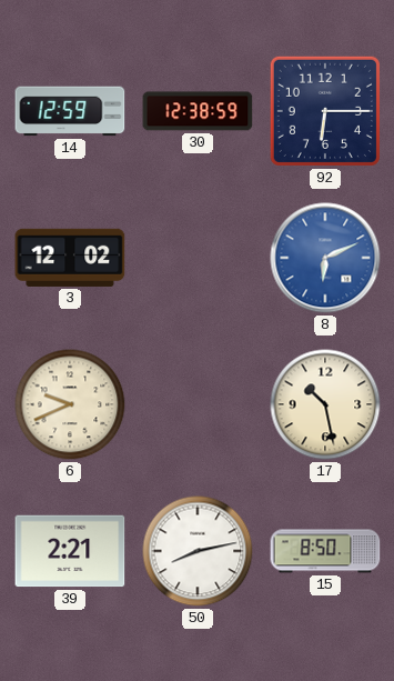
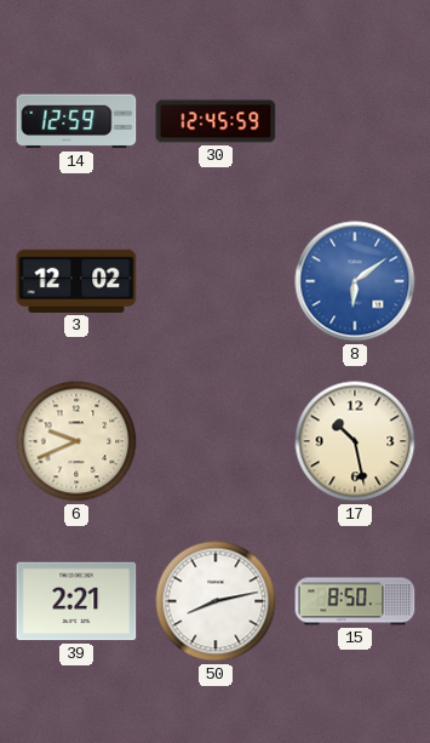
30: 12:38 -> 12:45
92: 6:15 -> none
8: 6:11 -> 6:09
